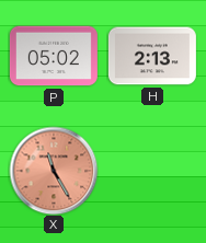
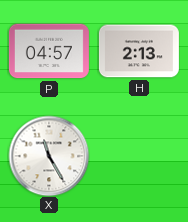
P: 05:02 -> 04:57
X dial: salmon -> white
